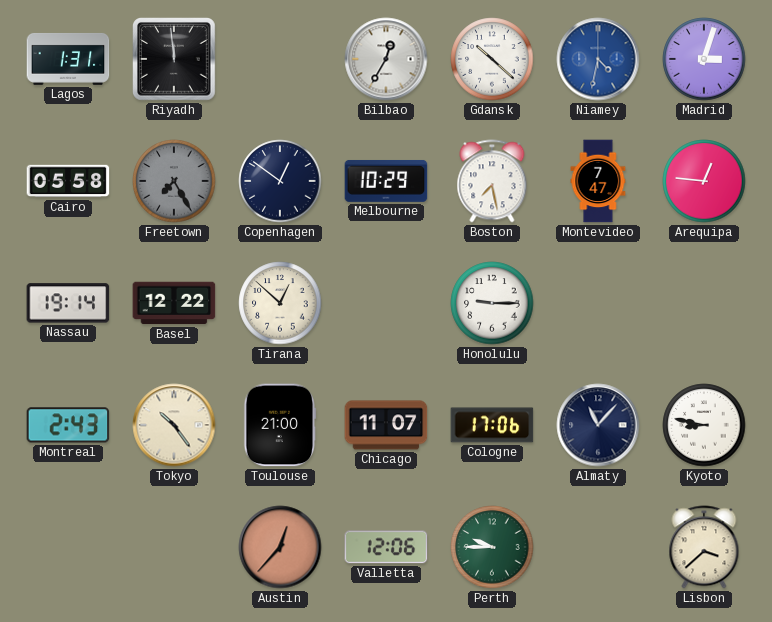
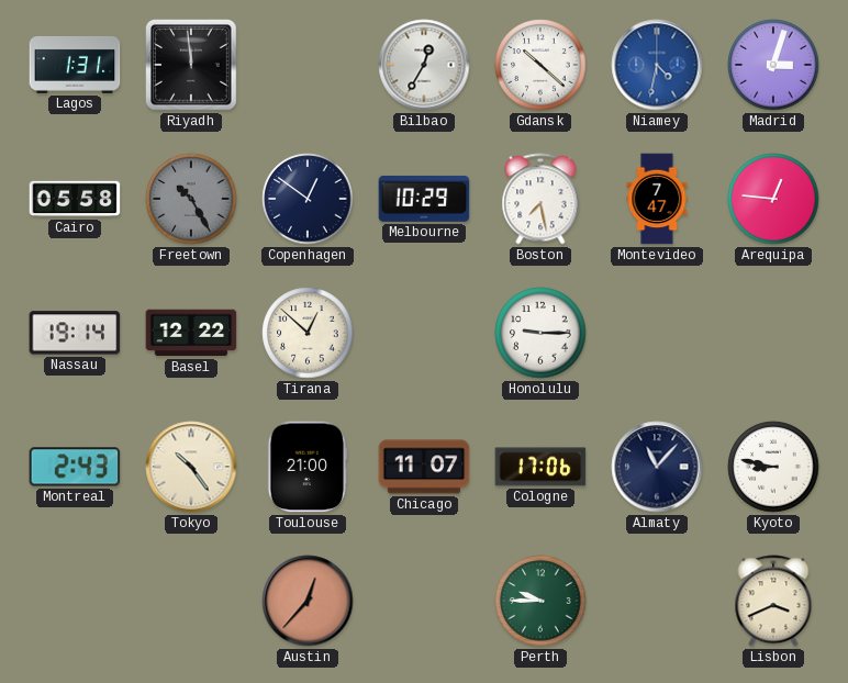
Freetown: 7:25 -> 10:25
Valletta: 12:06 -> none
Lisbon: 3:38 -> 3:41
